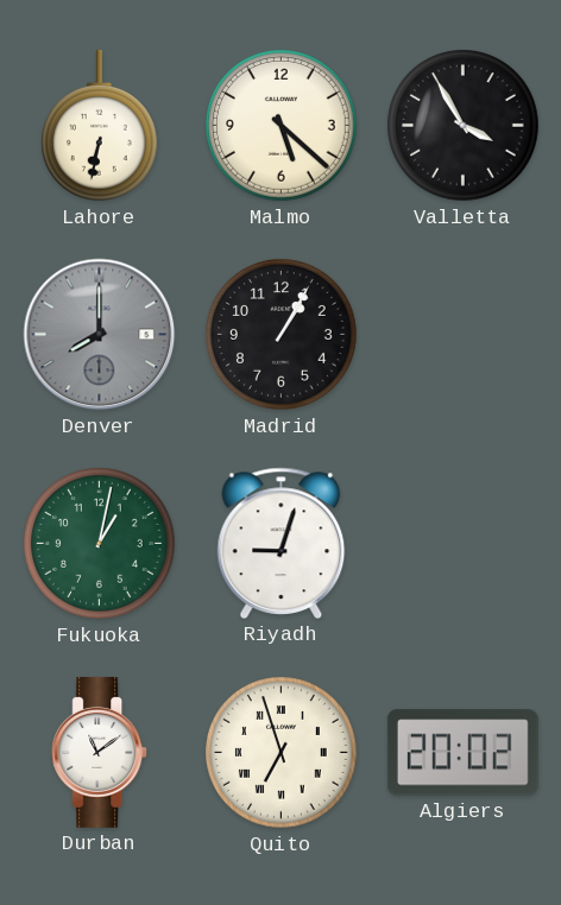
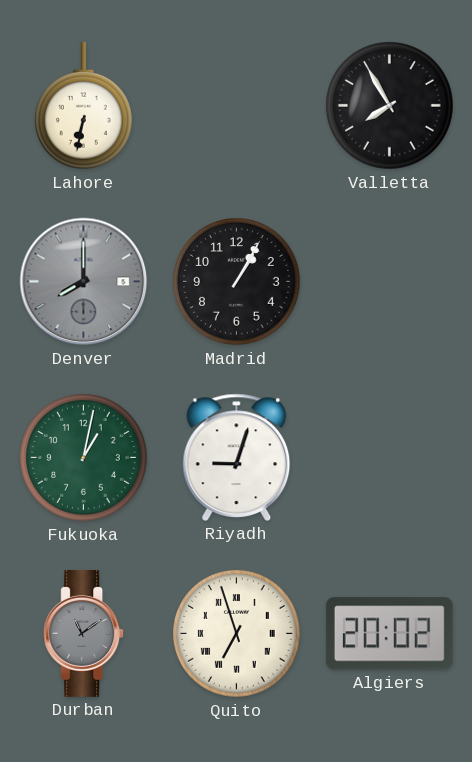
Malmo: 5:22 -> none
Valletta: 3:55 -> 7:55
Durban dial: white -> grey
